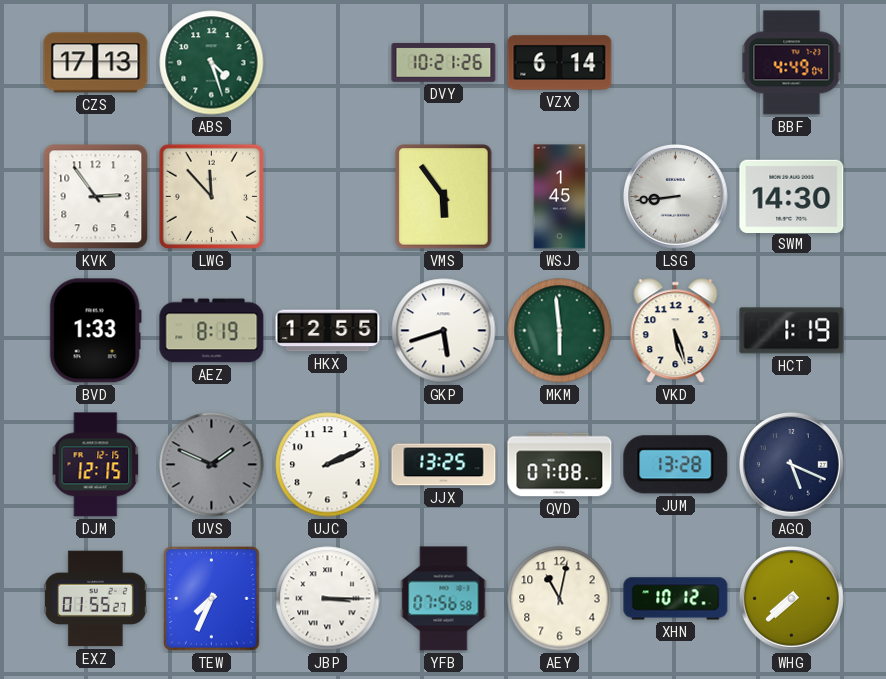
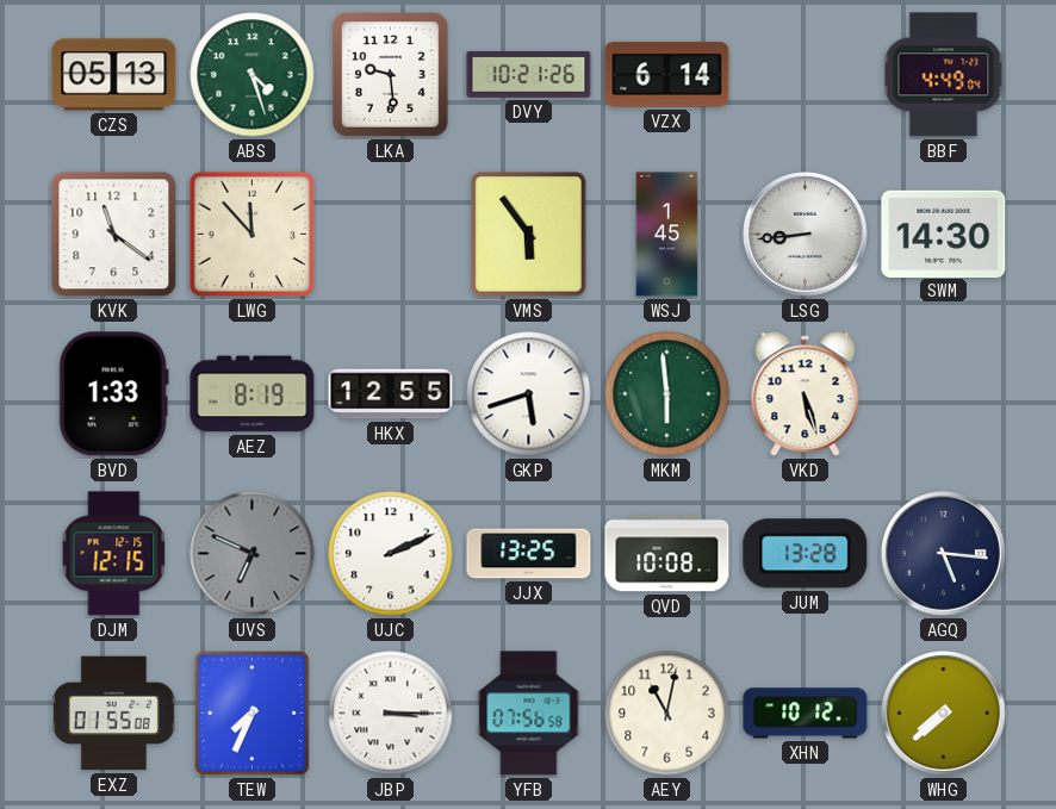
CZS: 17:13 -> 05:13
LKA: none -> 9:29
KVK: 2:54 -> 11:21
HCT: 1:19 -> none
UVS: 1:49 -> 6:49
QVD: 07:08 -> 10:08
AGQ: 5:19 -> 5:16
EXZ: 01:55:27 -> 01:55:08
